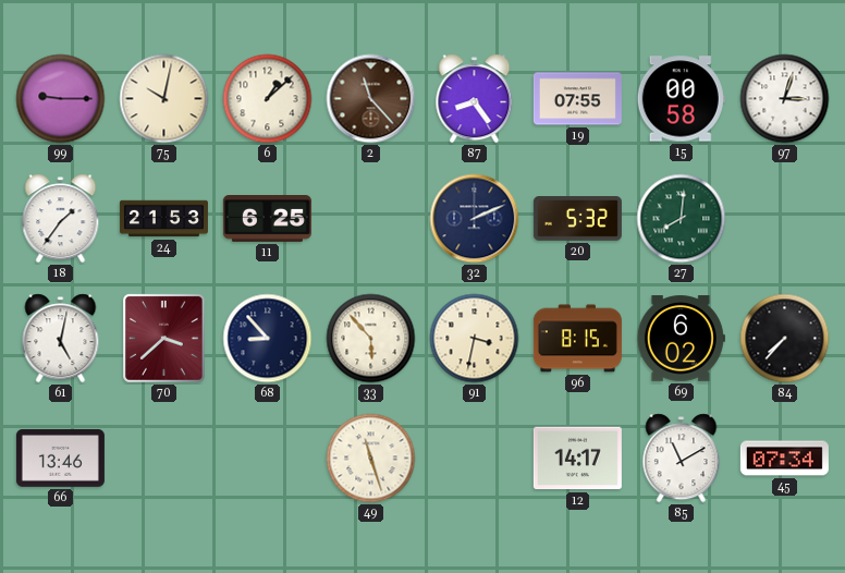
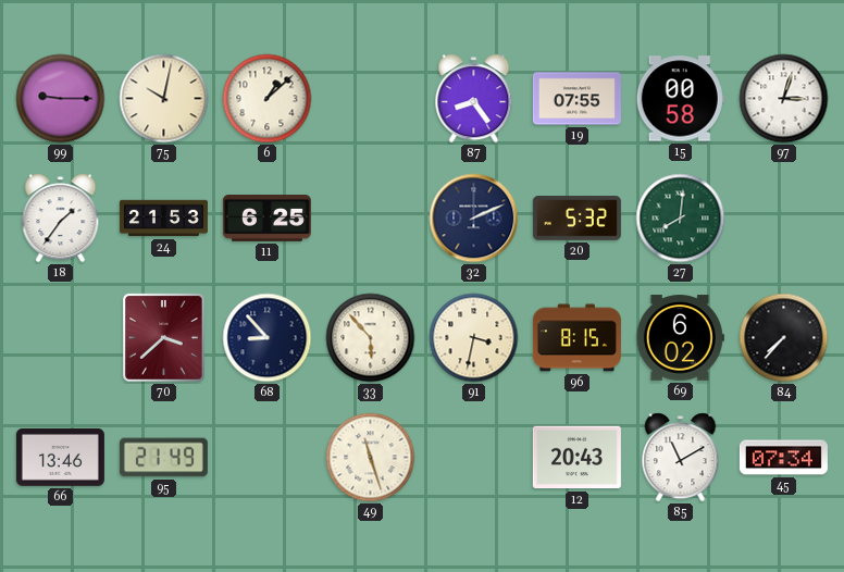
2: 11:23 -> none
61: 5:02 -> none
95: none -> 21:49
12: 14:17 -> 20:43
